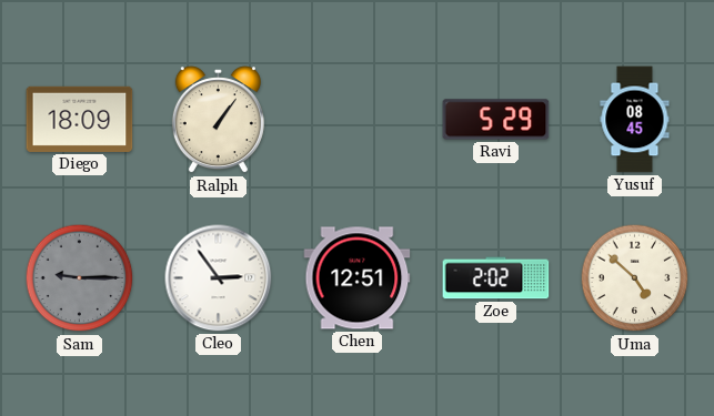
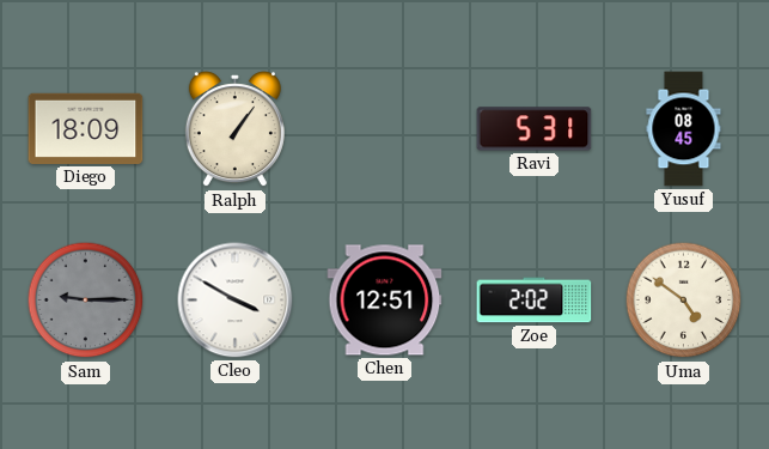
Ravi: 5:29 -> 5:31
Cleo: 2:54 -> 3:50
Uma: 4:52 -> 4:51
